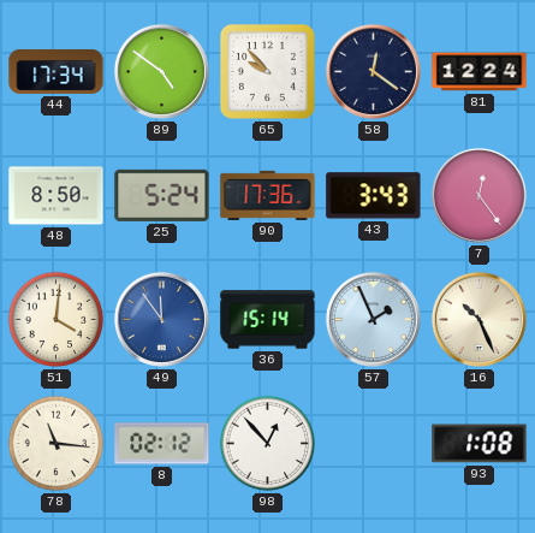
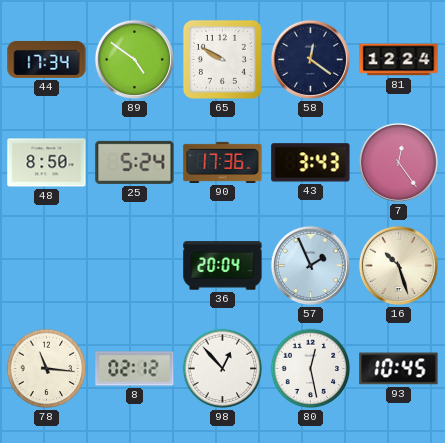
65: 9:53 -> 9:50
51: 4:01 -> none
49: 11:54 -> none
36: 15:14 -> 20:04
16: 10:26 -> 10:27
80: none -> 12:28
93: 1:08 -> 10:45
